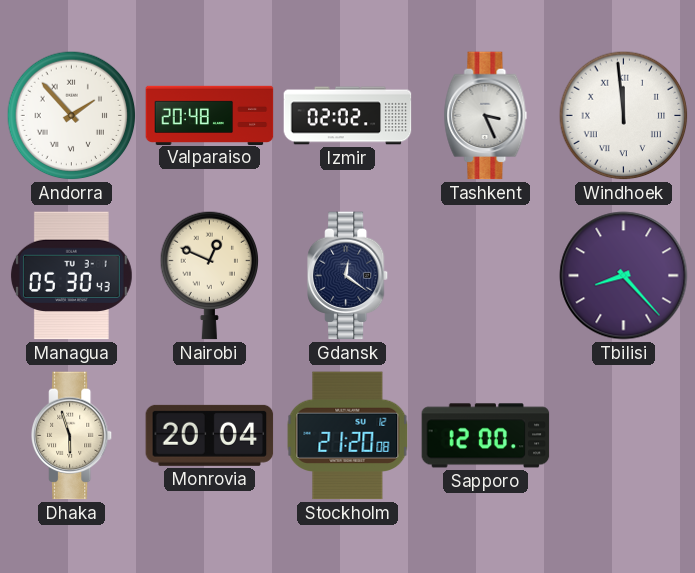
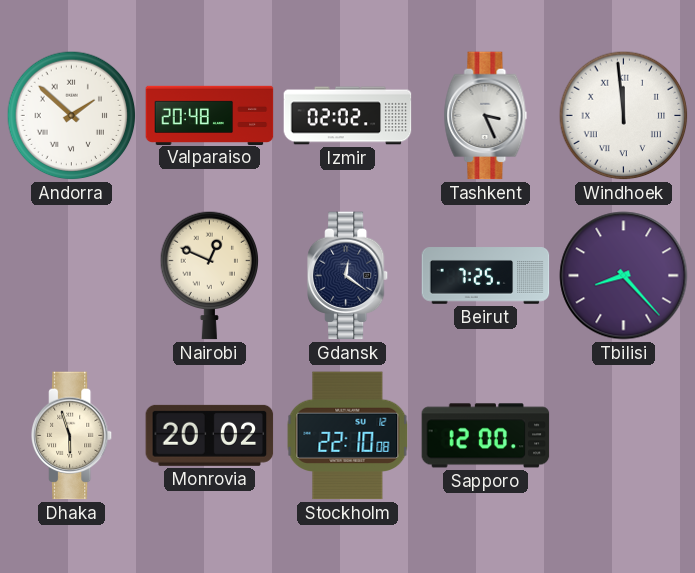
Andorra: 1:53 -> 1:52
Managua: 05:30 -> none
Beirut: none -> 7:25
Monrovia: 20:04 -> 20:02
Stockholm: 21:20 -> 22:10
